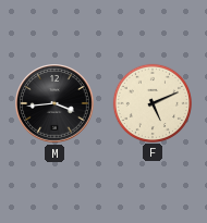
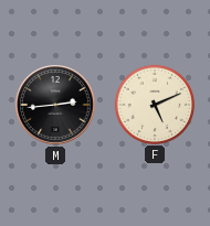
M: 3:44 -> 2:44
